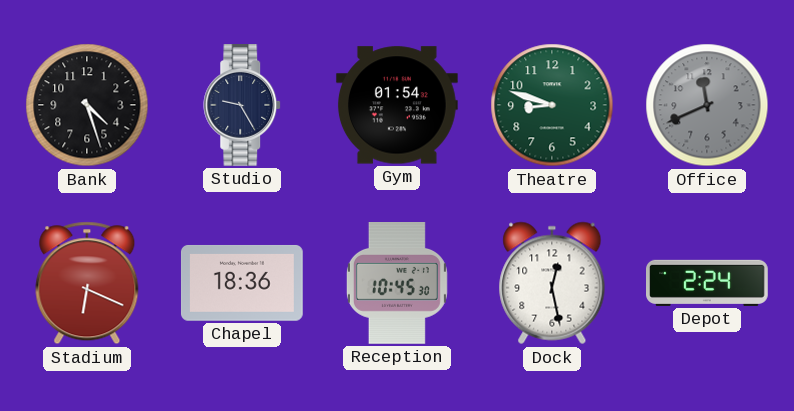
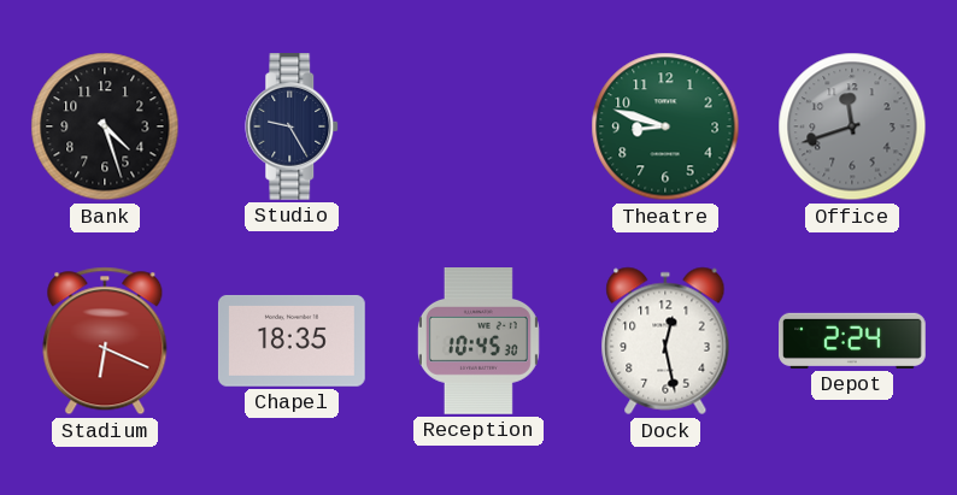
Gym: 01:54 -> none
Office: 11:41 -> 11:42
Chapel: 18:36 -> 18:35
